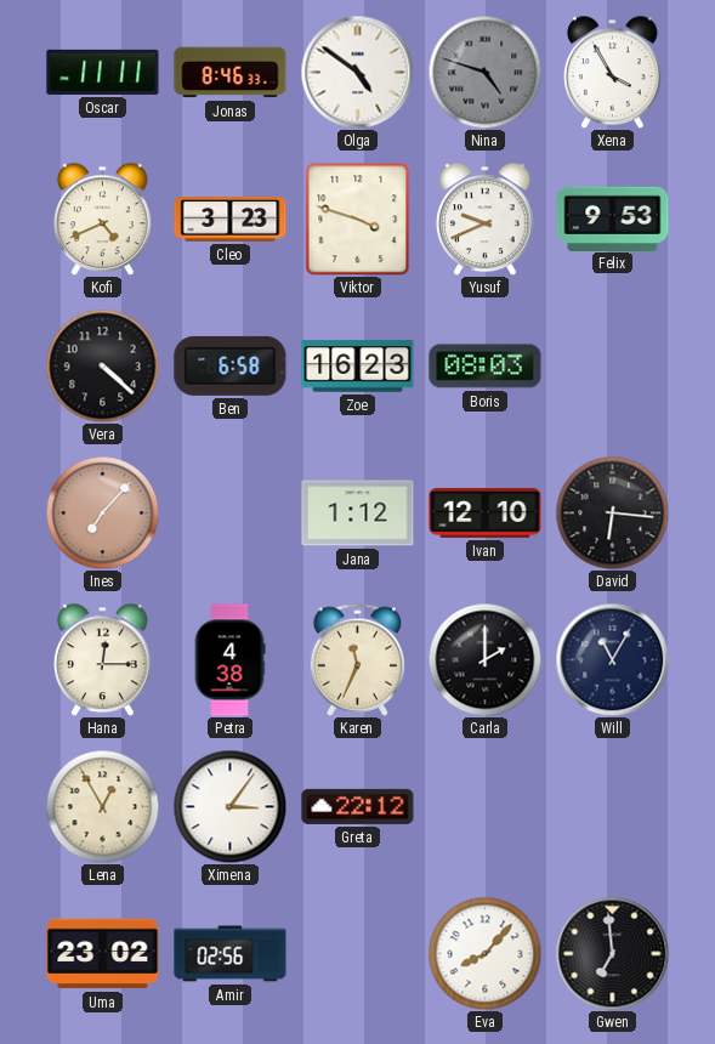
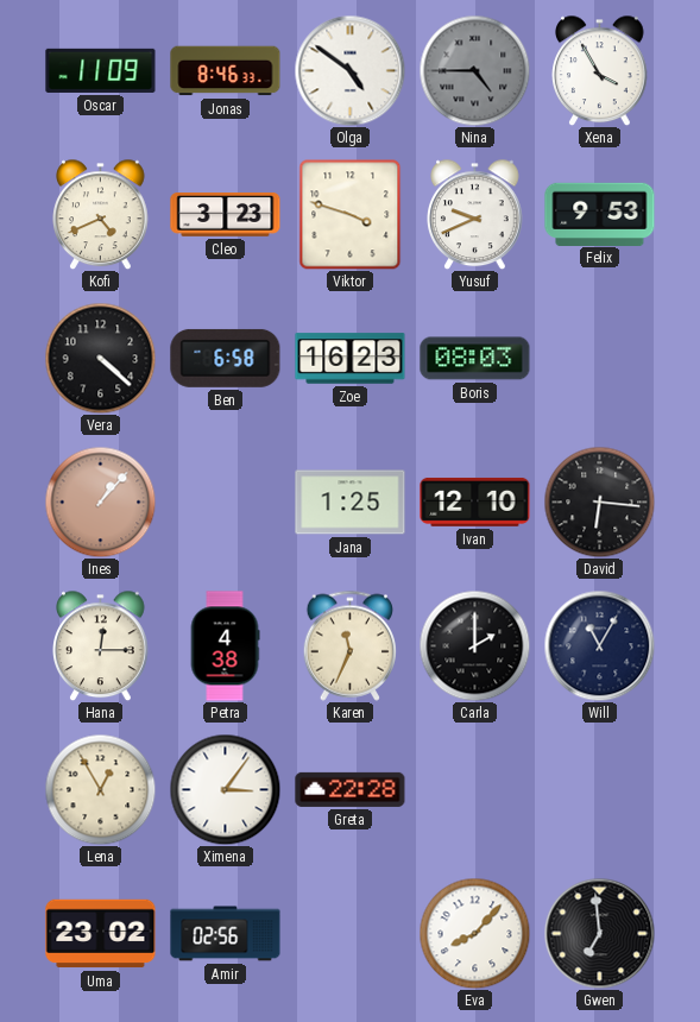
Oscar: 11:11 -> 11:09
Nina: 4:48 -> 4:45
Ines: 7:07 -> 1:07
Jana: 1:12 -> 1:25
Greta: 22:12 -> 22:28
